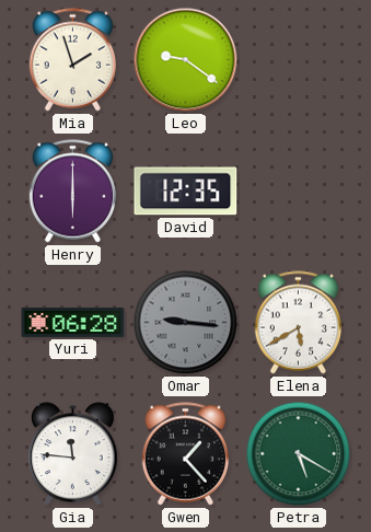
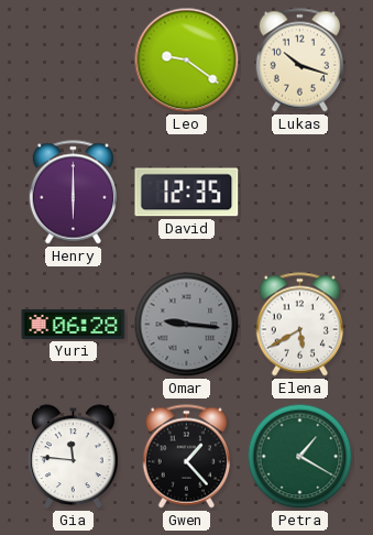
Mia: 1:57 -> none
Lukas: none -> 10:18
Petra: 5:20 -> 1:20
